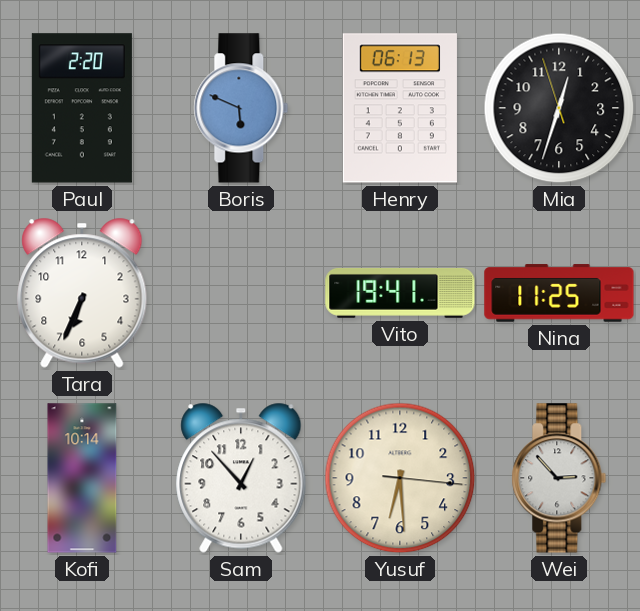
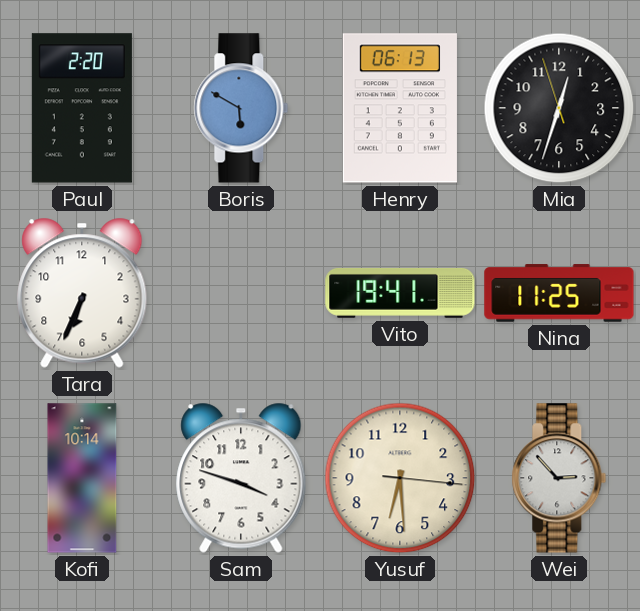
Boris: 5:49 -> 5:50
Sam: 12:53 -> 3:48
